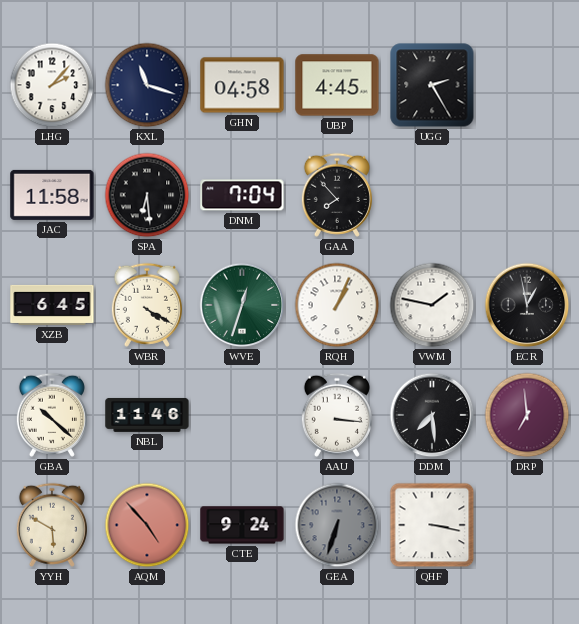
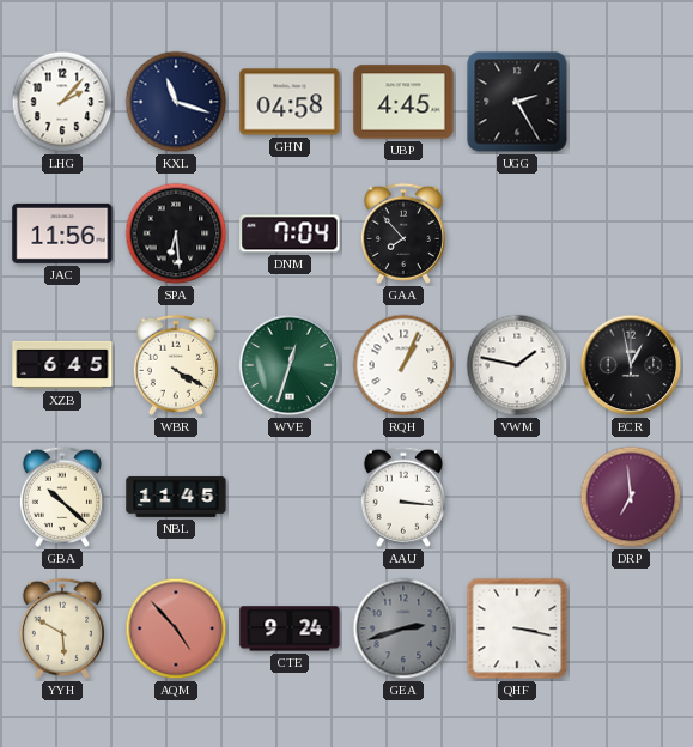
JAC: 11:58 -> 11:56
NBL: 11:46 -> 11:45
DDM: 7:29 -> none
GEA: 6:33 -> 2:42
